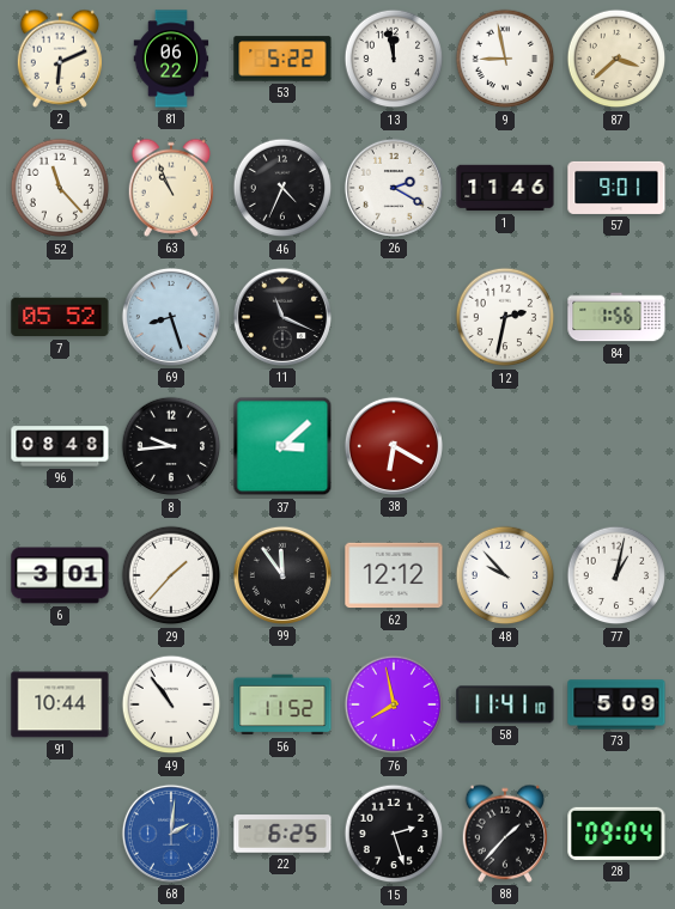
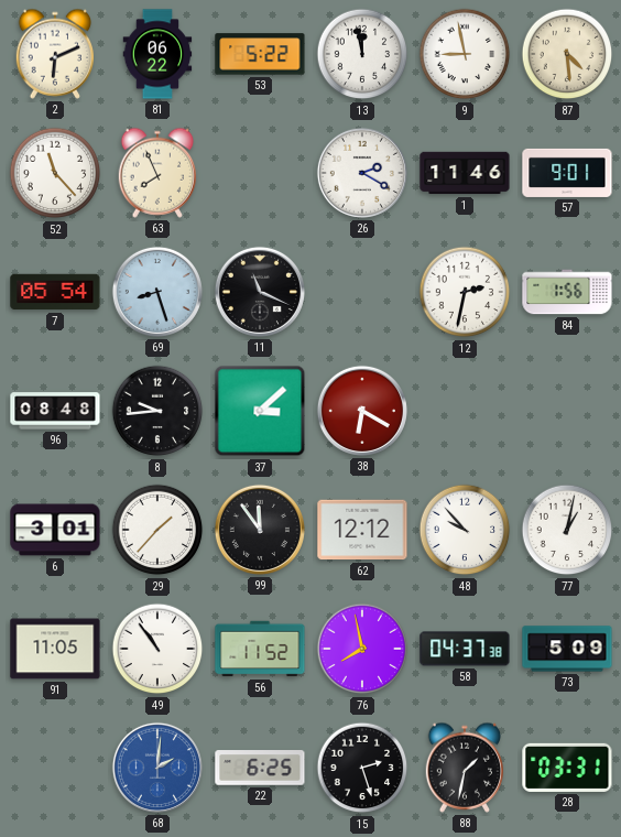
87: 3:38 -> 4:29
63: 10:56 -> 7:56
46: 4:34 -> none
7: 05:52 -> 05:54
91: 10:44 -> 11:05
58: 11:41 -> 04:37
88: 1:37 -> 1:32
28: 09:04 -> 03:31
